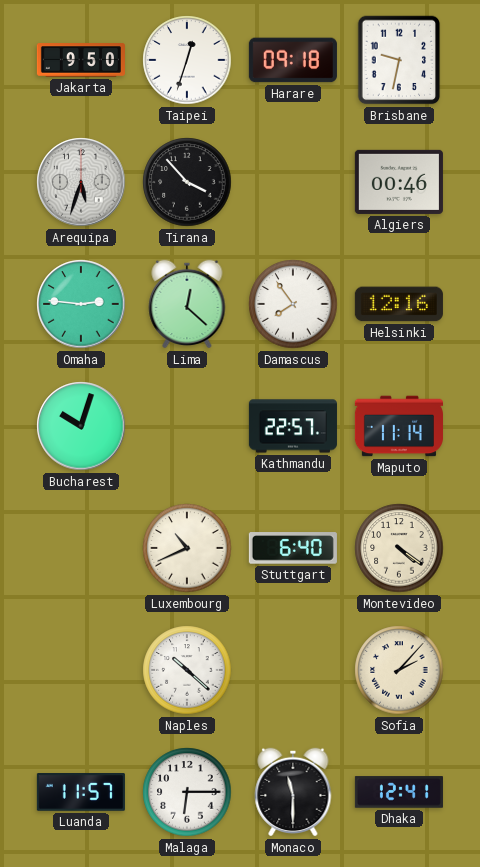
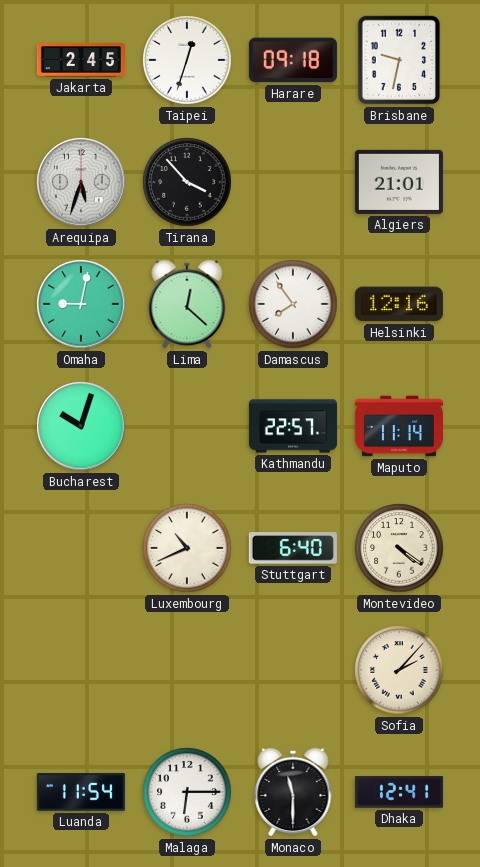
Jakarta: 9:50 -> 2:45
Algiers: 00:46 -> 21:01
Omaha: 2:46 -> 9:02
Naples: 10:22 -> none
Luanda: 11:57 -> 11:54
